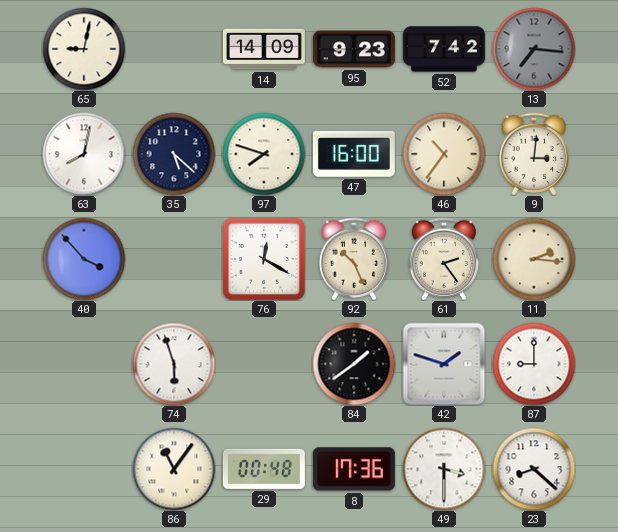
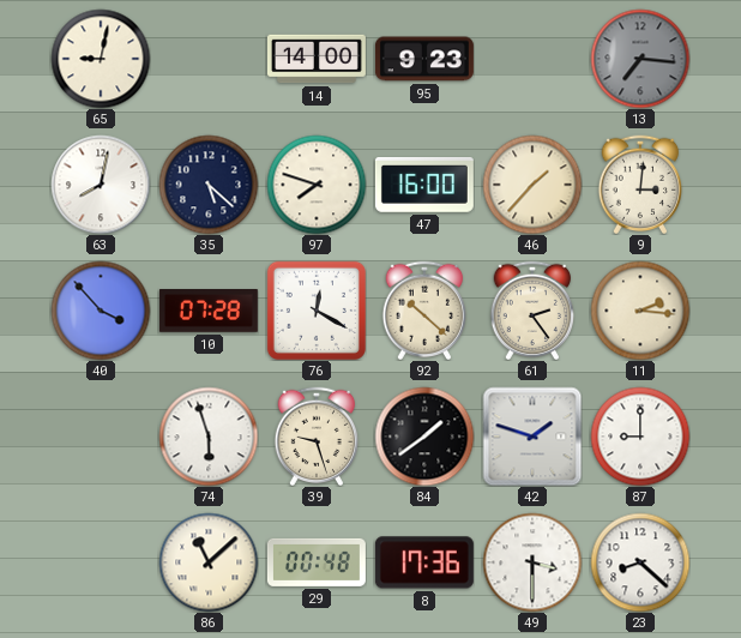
14: 14:09 -> 14:00
52: 7:42 -> none
46: 10:36 -> 1:37
10: none -> 07:28
92: 10:26 -> 10:22
39: none -> 9:27
86: 11:06 -> 11:08
